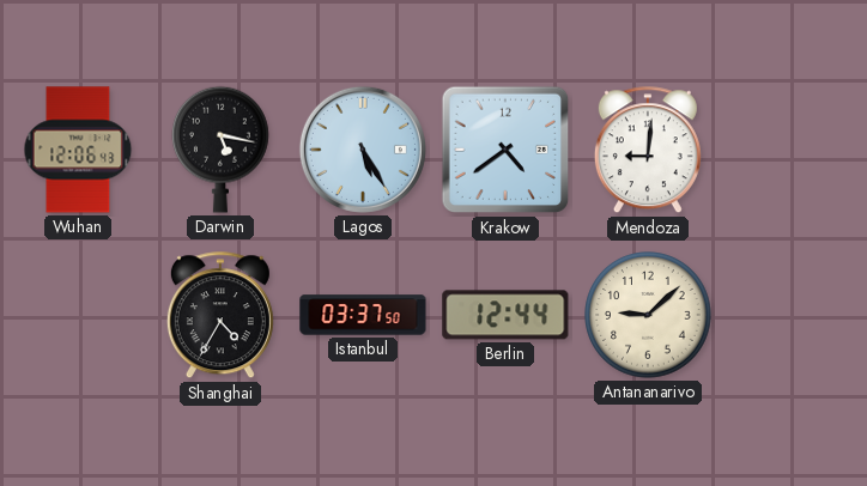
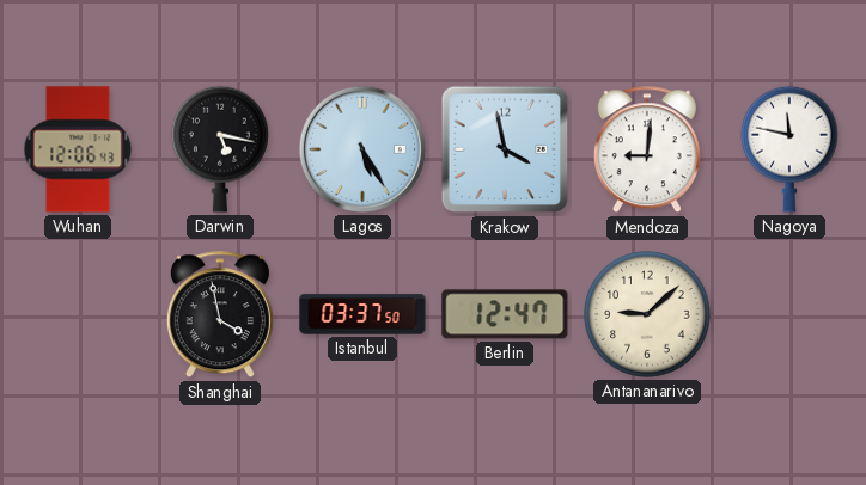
Krakow: 4:39 -> 3:58
Nagoya: none -> 11:47
Shanghai: 4:35 -> 3:58
Berlin: 12:44 -> 12:47
